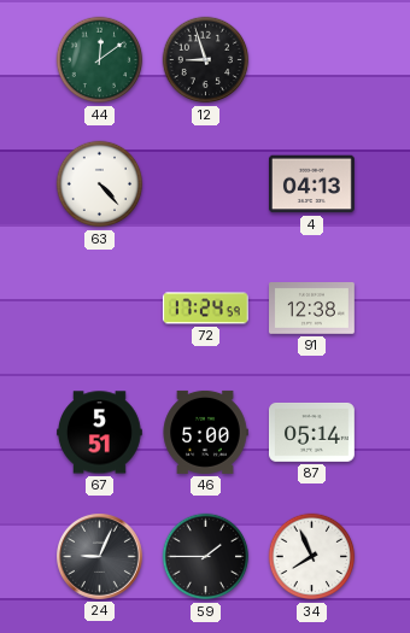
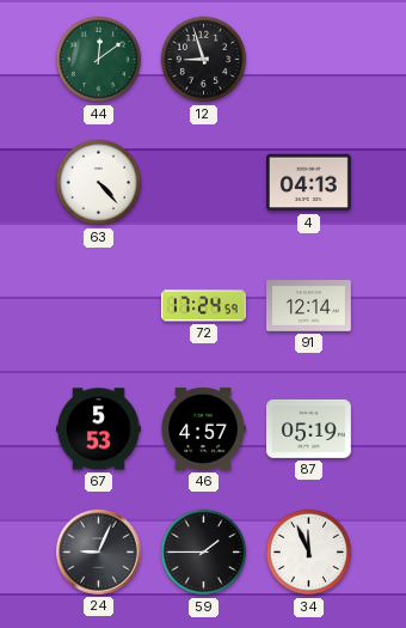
91: 12:38 -> 12:14
67: 5:51 -> 5:53
46: 5:00 -> 4:57
87: 05:14 -> 05:19
34: 7:56 -> 11:56
